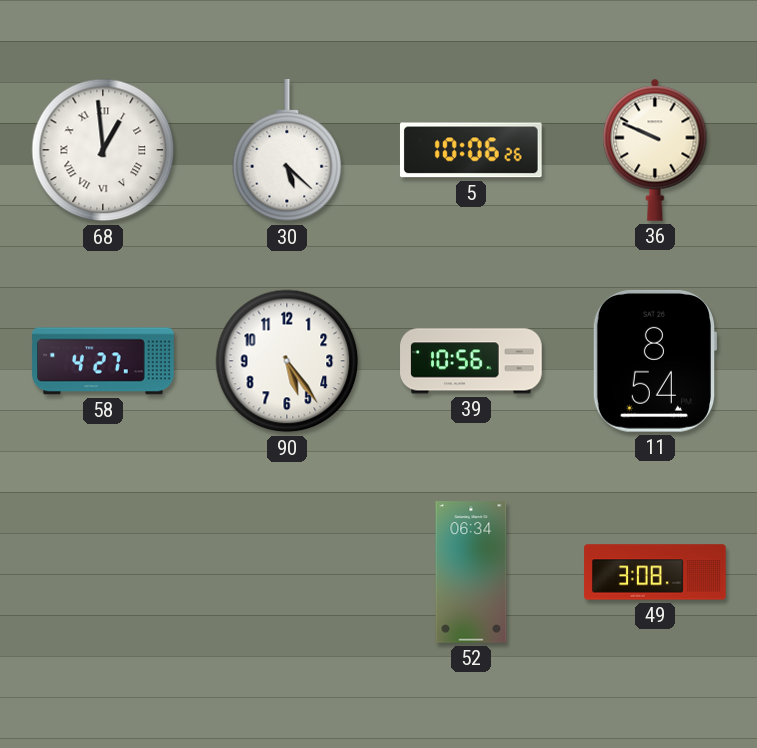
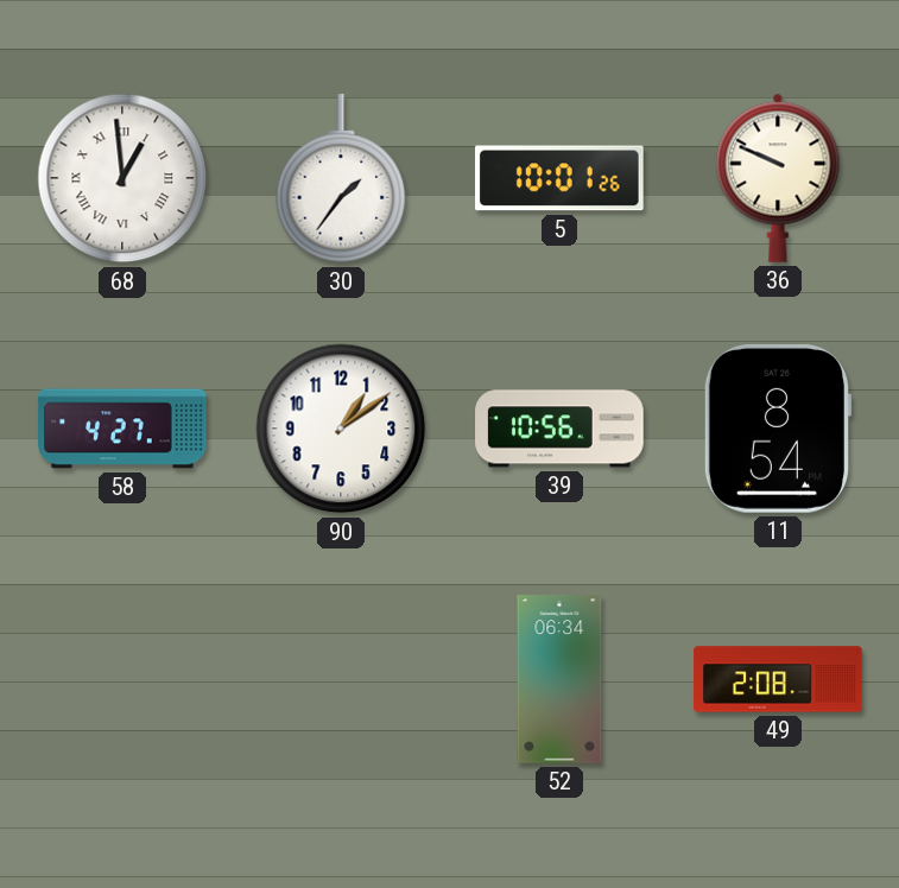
30: 5:22 -> 1:36
5: 10:06 -> 10:01
90: 5:24 -> 1:09
49: 3:08 -> 2:08
